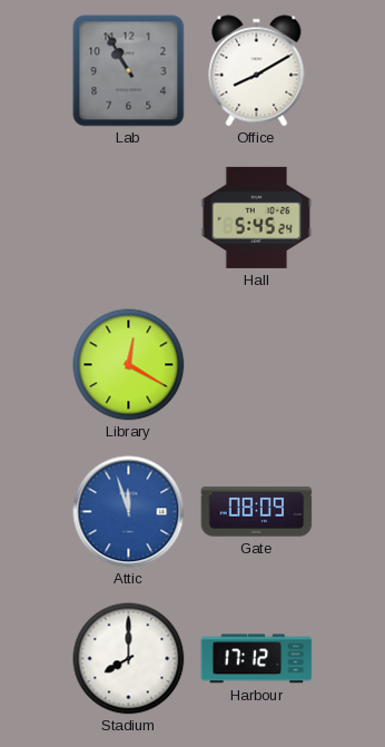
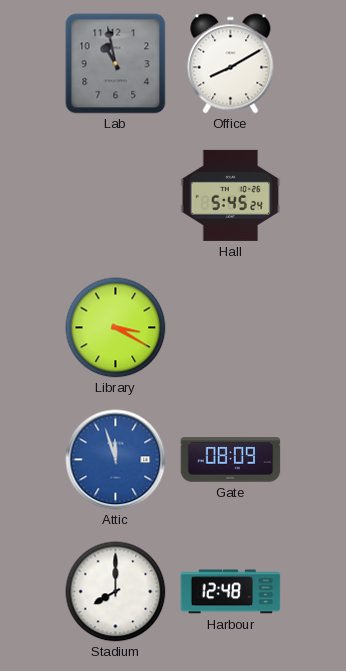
Lab: 10:55 -> 10:58
Library: 12:20 -> 3:20
Harbour: 17:12 -> 12:48
